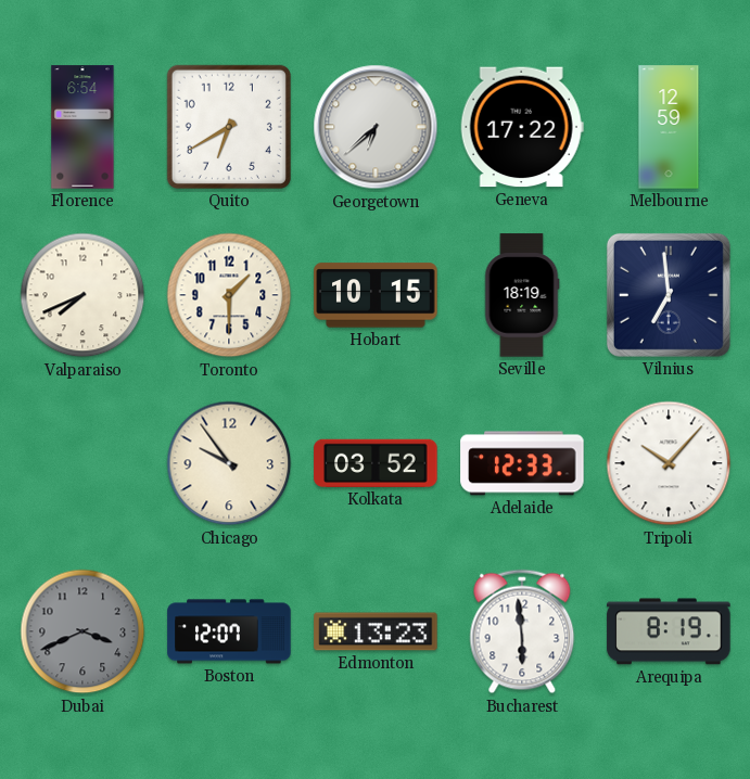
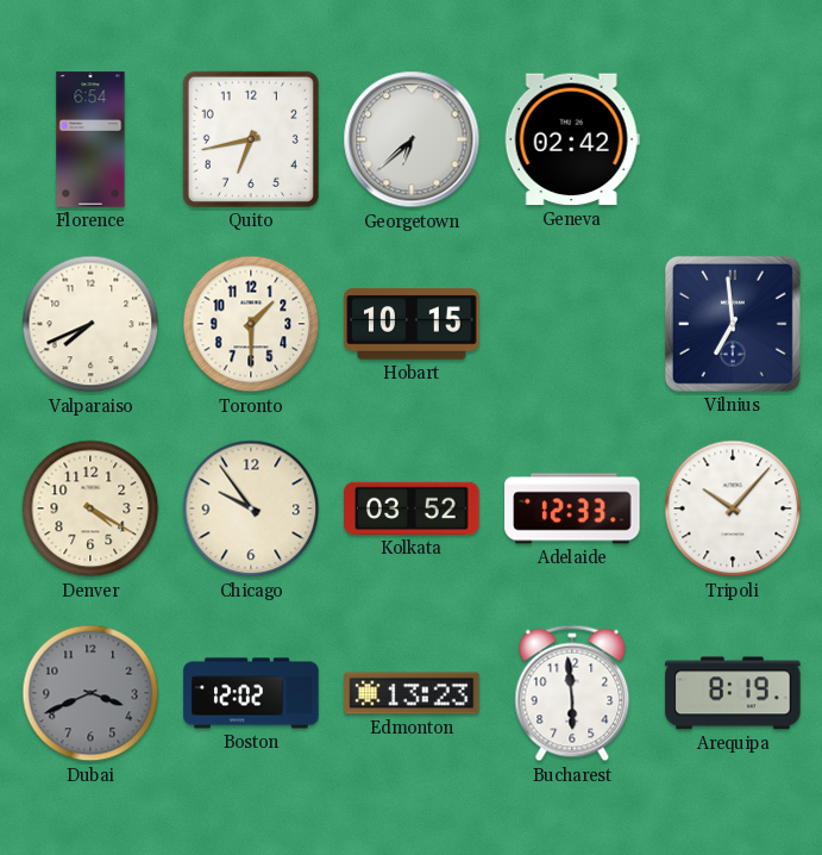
Quito: 6:40 -> 6:43
Geneva: 17:22 -> 02:42
Melbourne: 12:59 -> none
Seville: 18:19 -> none
Denver: none -> 4:20
Boston: 12:07 -> 12:02
